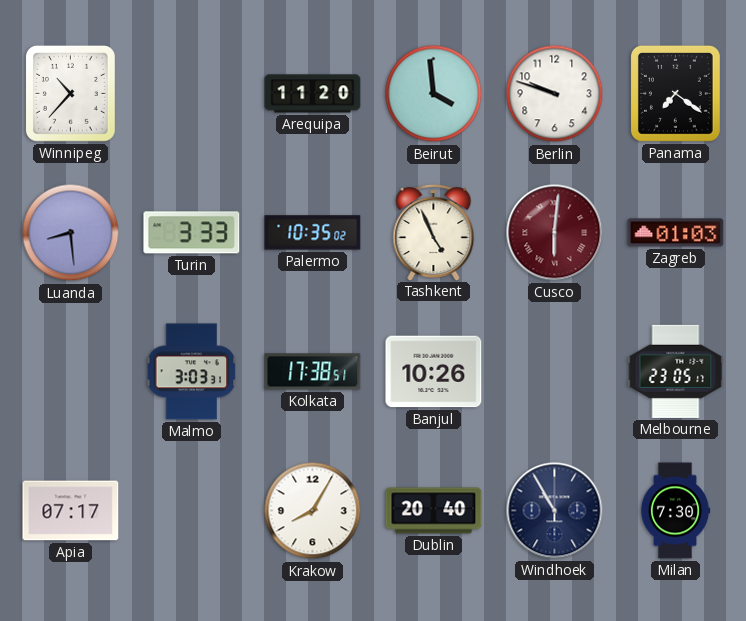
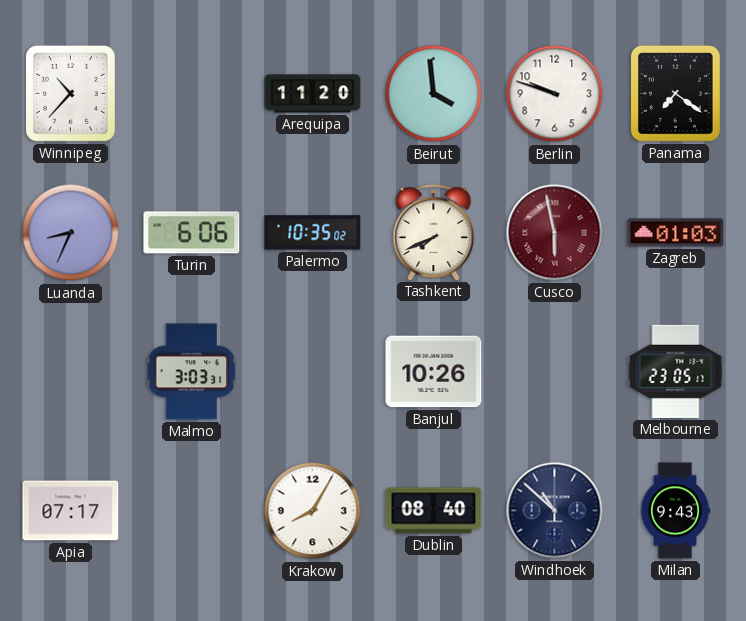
Luanda: 8:29 -> 8:34
Turin: 3:33 -> 6:06
Tashkent: 4:56 -> 7:41
Cusco: 6:01 -> 5:58
Kolkata: 17:38 -> none
Dublin: 20:40 -> 08:40
Windhoek: 10:55 -> 10:52
Milan: 7:30 -> 9:43
